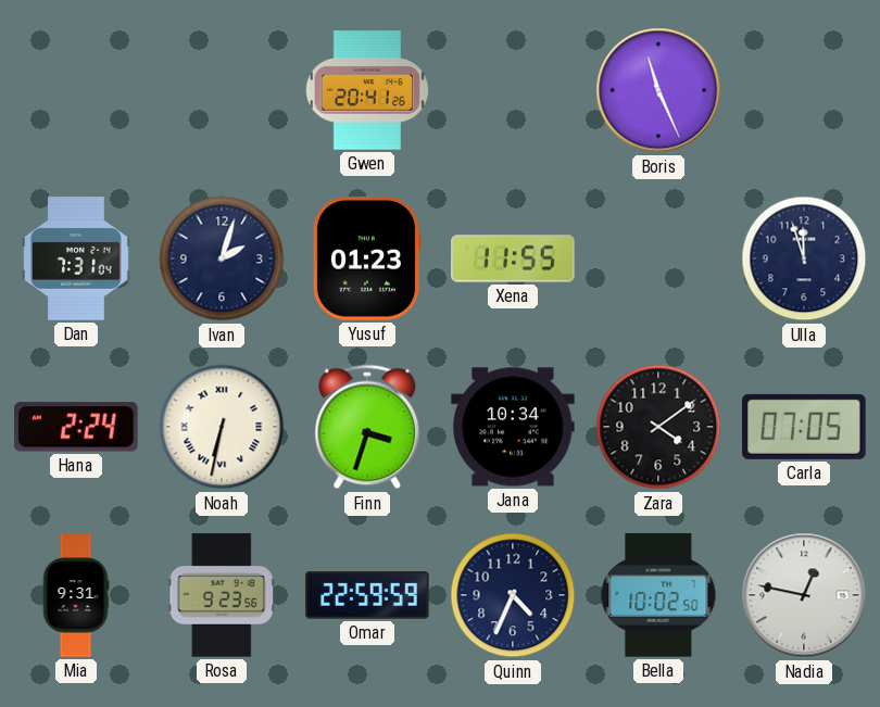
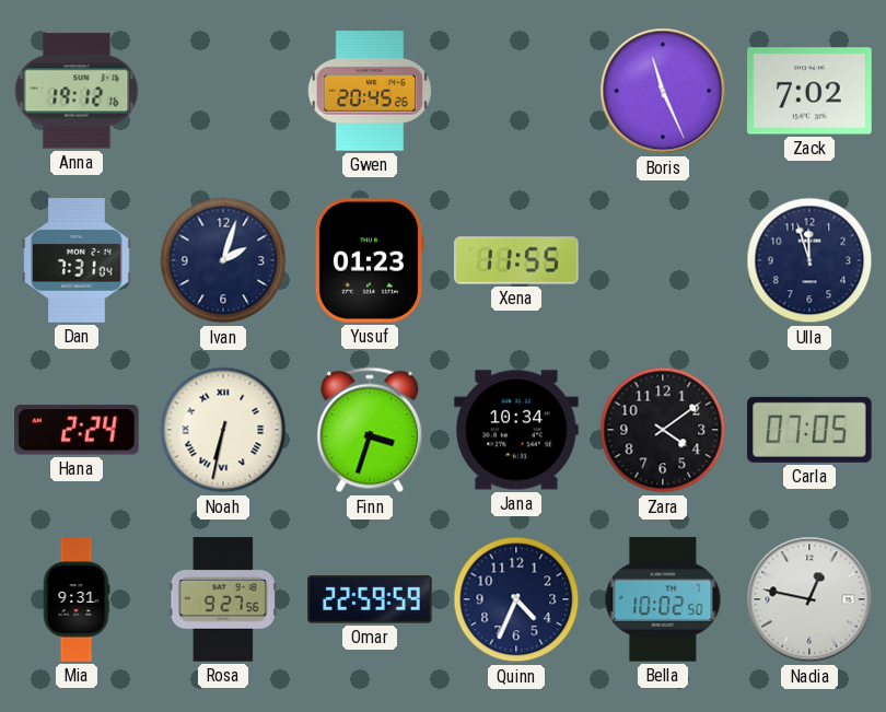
Anna: none -> 19:12
Gwen: 20:41 -> 20:45
Zack: none -> 7:02
Rosa: 9:23 -> 9:27
